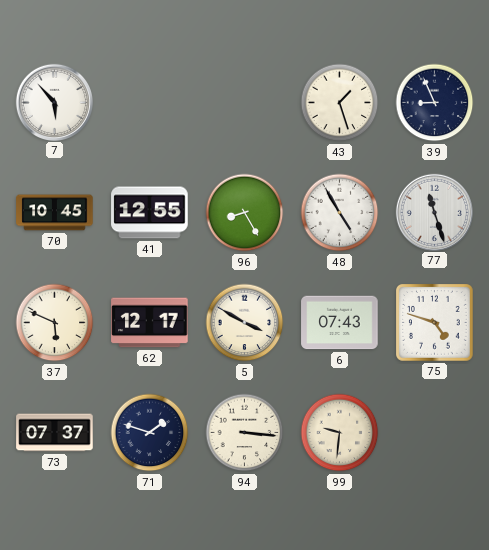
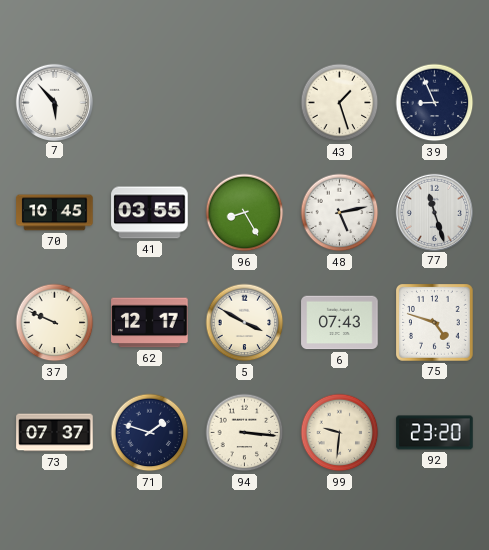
41: 12:55 -> 03:55
48: 4:55 -> 5:13
37: 5:49 -> 9:49
92: none -> 23:20
